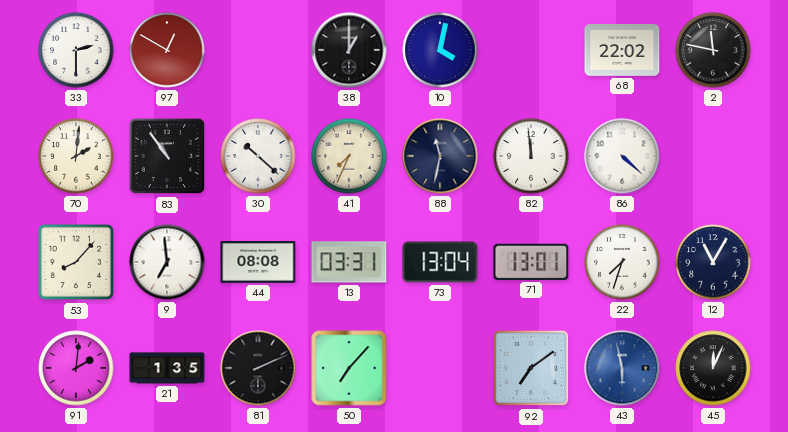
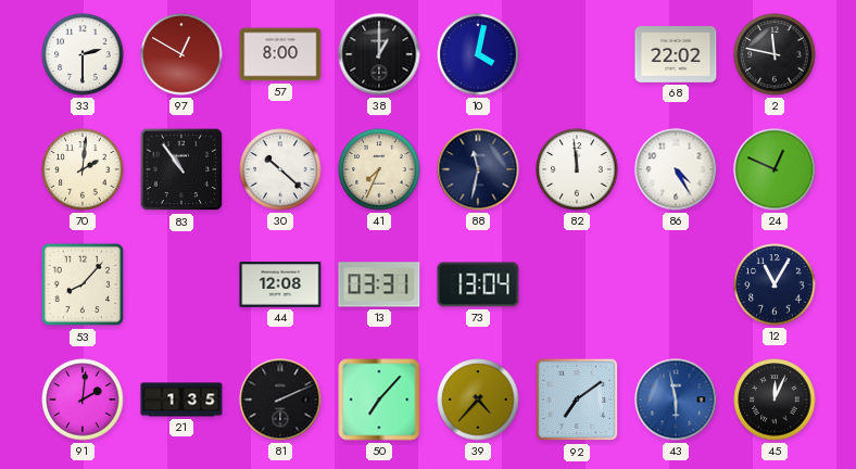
57: none -> 8:00
86: 4:22 -> 4:25
24: none -> 12:49
9: 6:59 -> none
44: 08:08 -> 12:08
71: 13:01 -> none
22: 7:33 -> none
39: none -> 4:37
